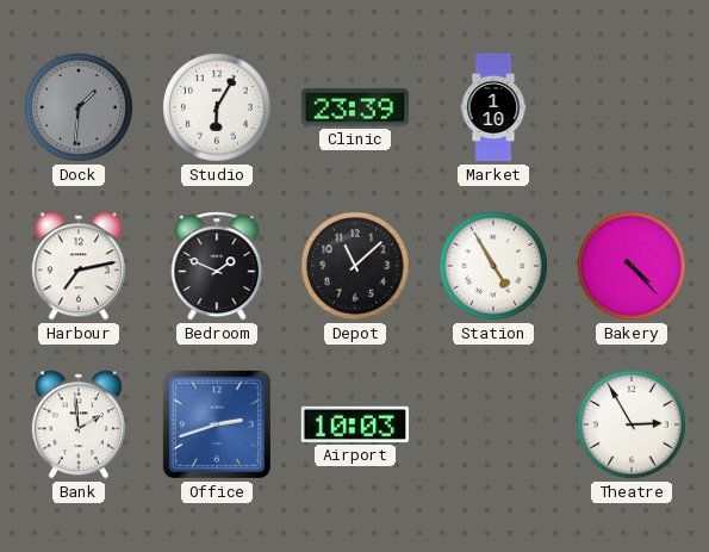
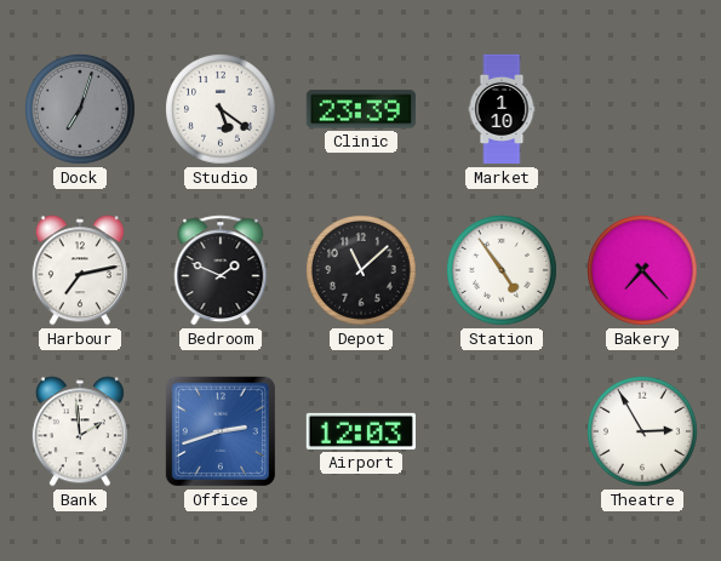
Dock: 1:31 -> 7:03
Studio: 6:05 -> 5:21
Station: 4:55 -> 4:54
Bakery: 4:23 -> 7:23
Airport: 10:03 -> 12:03
